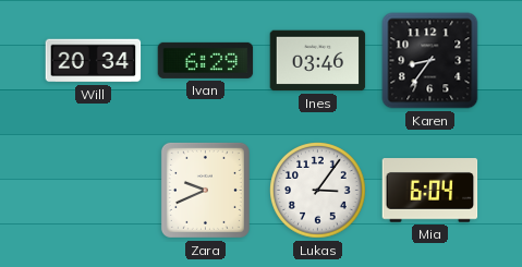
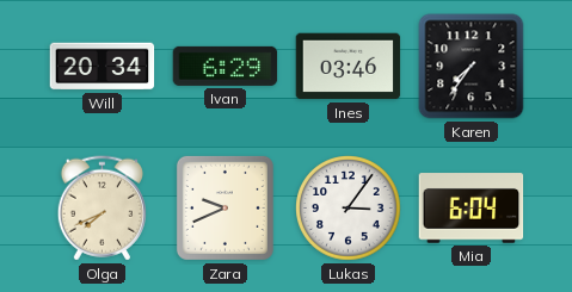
Karen: 8:36 -> 7:36
Olga: none -> 7:41
